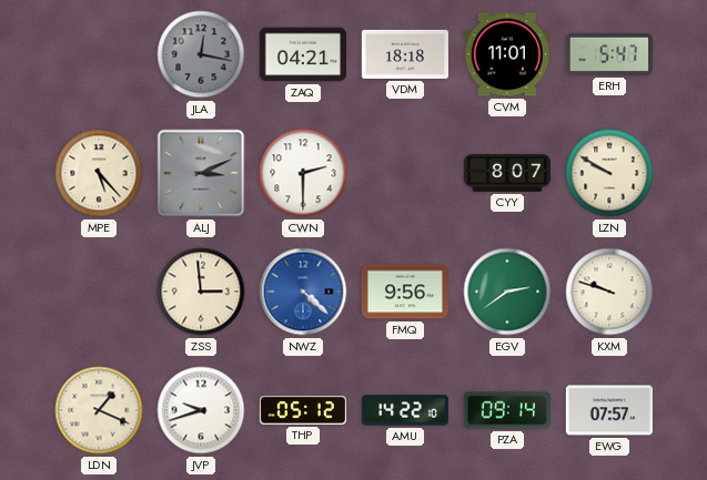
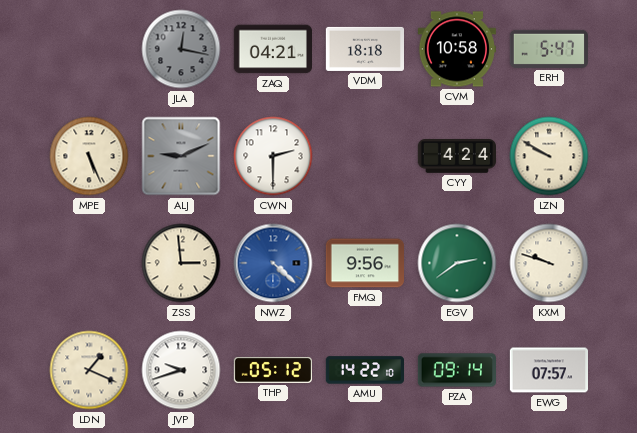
CVM: 11:01 -> 10:58
MPE: 5:23 -> 5:26
ALJ: 3:11 -> 9:11
CYY: 8:07 -> 4:24
